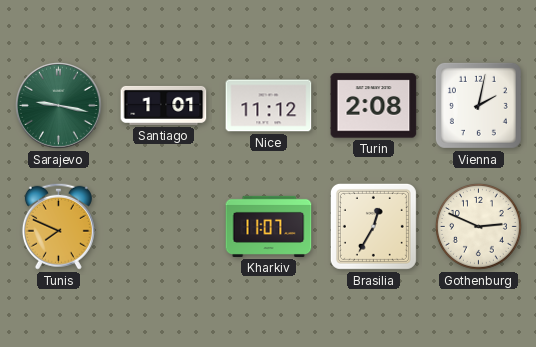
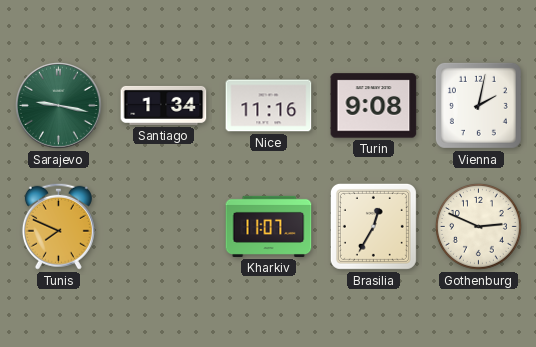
Santiago: 1:01 -> 1:34
Nice: 11:12 -> 11:16
Turin: 2:08 -> 9:08
